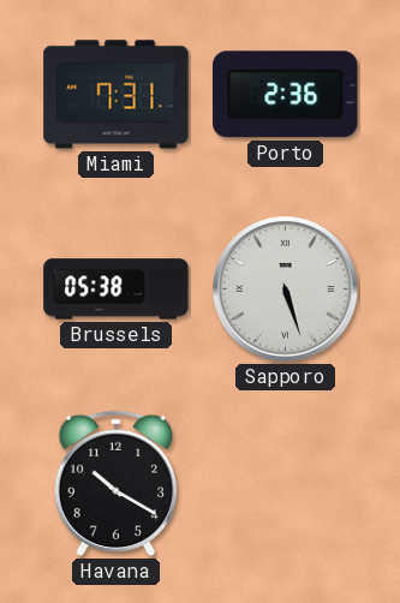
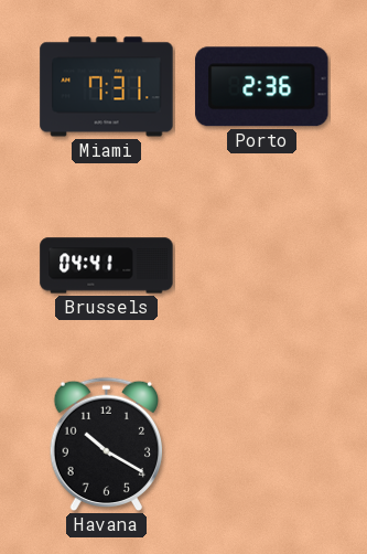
Brussels: 05:38 -> 04:41
Sapporo: 5:27 -> none
